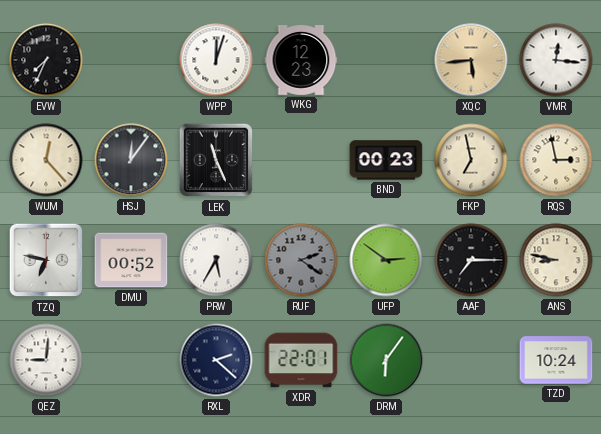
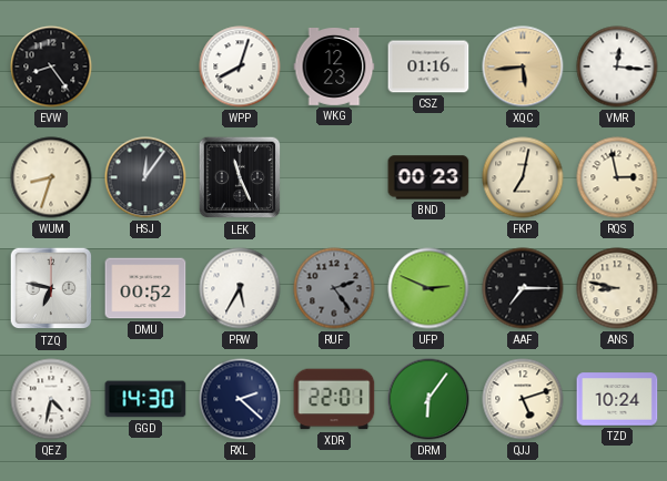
EVW: 7:34 -> 8:24
WPP: 12:03 -> 8:03
CSZ: none -> 01:16
WUM: 12:23 -> 8:33
FKP: 6:58 -> 7:02
RUF: 2:21 -> 2:24
UFP: 2:51 -> 2:49
QEZ: 9:01 -> 4:32
GGD: none -> 14:30
QJJ: none -> 5:12
